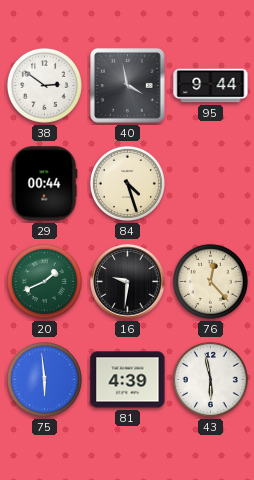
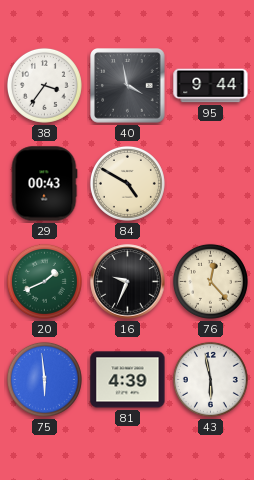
38: 2:51 -> 3:36
29: 00:44 -> 00:43
84: 4:27 -> 4:50
16: 9:31 -> 9:34
